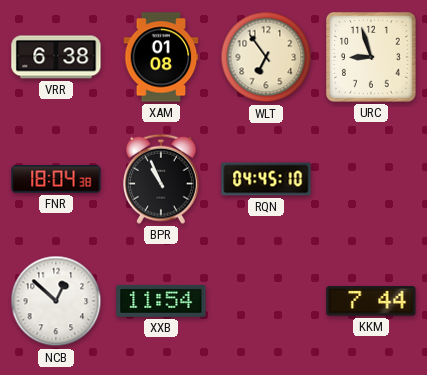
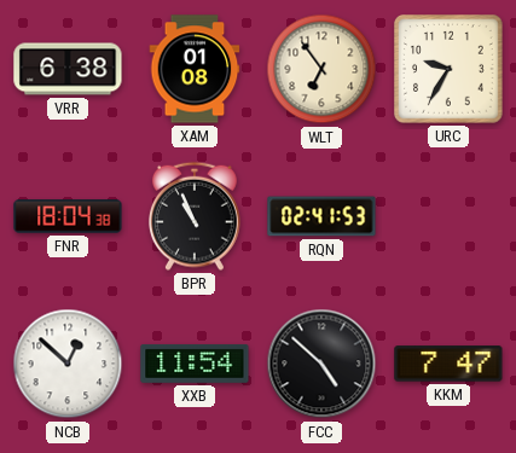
URC: 8:57 -> 9:35
RQN: 04:45 -> 02:41
FCC: none -> 4:52
KKM: 7:44 -> 7:47
